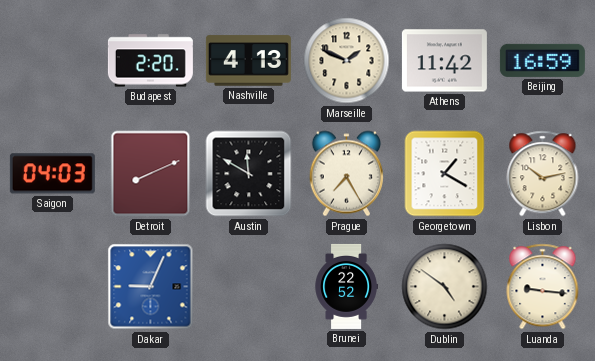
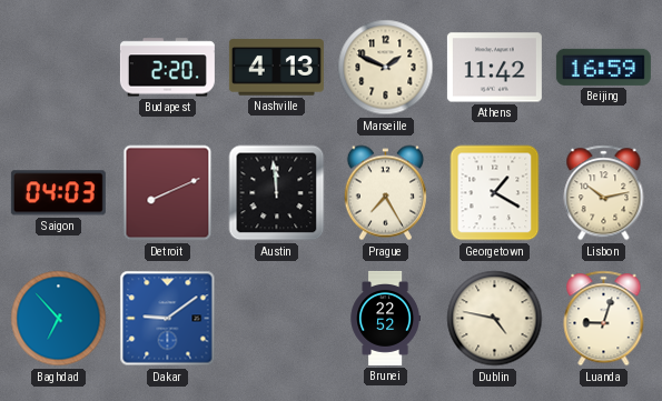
Austin: 11:50 -> 11:59
Baghdad: none -> 6:53
Dakar: 9:04 -> 9:09
Dublin: 4:51 -> 4:47
Luanda: 9:16 -> 9:03
